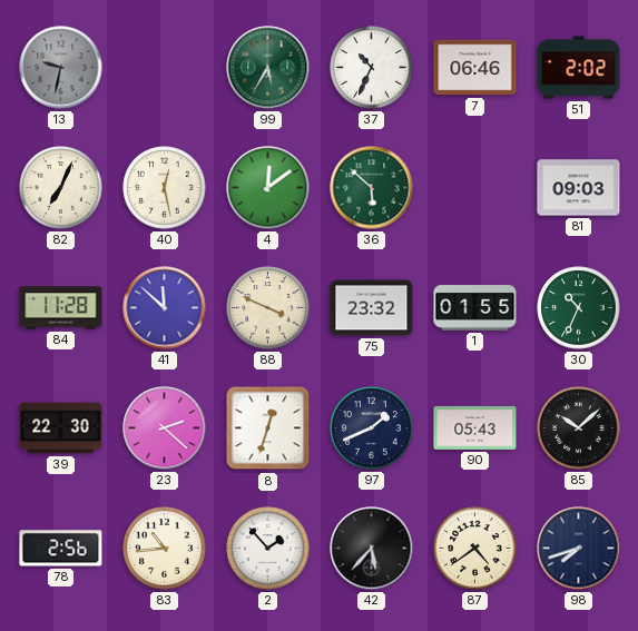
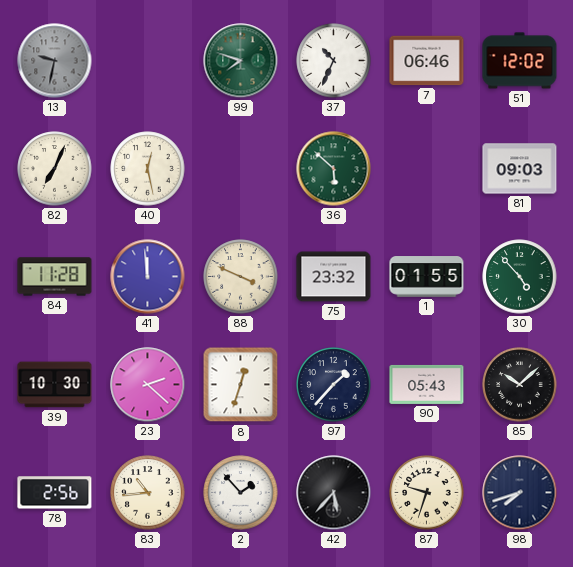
99: 5:35 -> 7:48
51: 2:02 -> 12:02
4: 12:09 -> none
41: 11:52 -> 11:59
30: 10:34 -> 4:53
39: 22:30 -> 10:30
97: 1:41 -> 1:37
87: 4:39 -> 9:33
